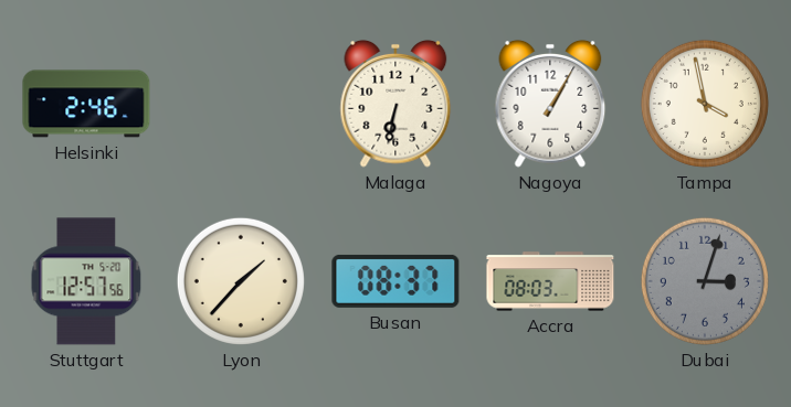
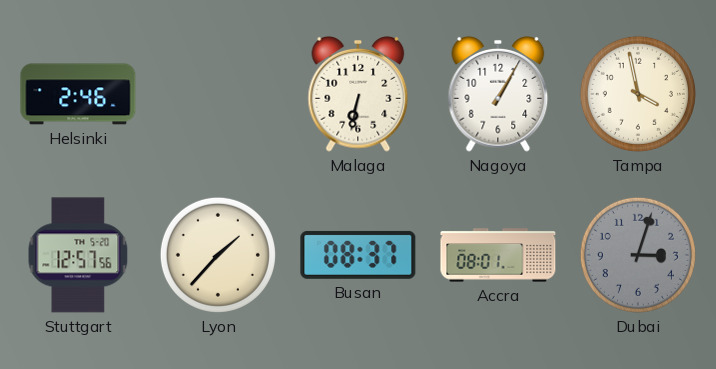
Accra: 08:03 -> 08:01
